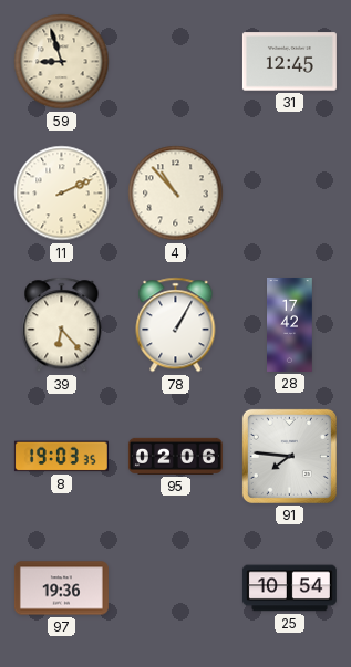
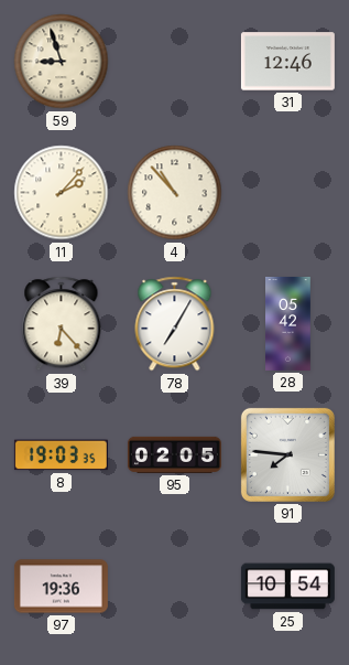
31: 12:45 -> 12:46
11: 2:11 -> 2:07
78: 1:05 -> 7:05
28: 17:42 -> 05:42
95: 02:06 -> 02:05
